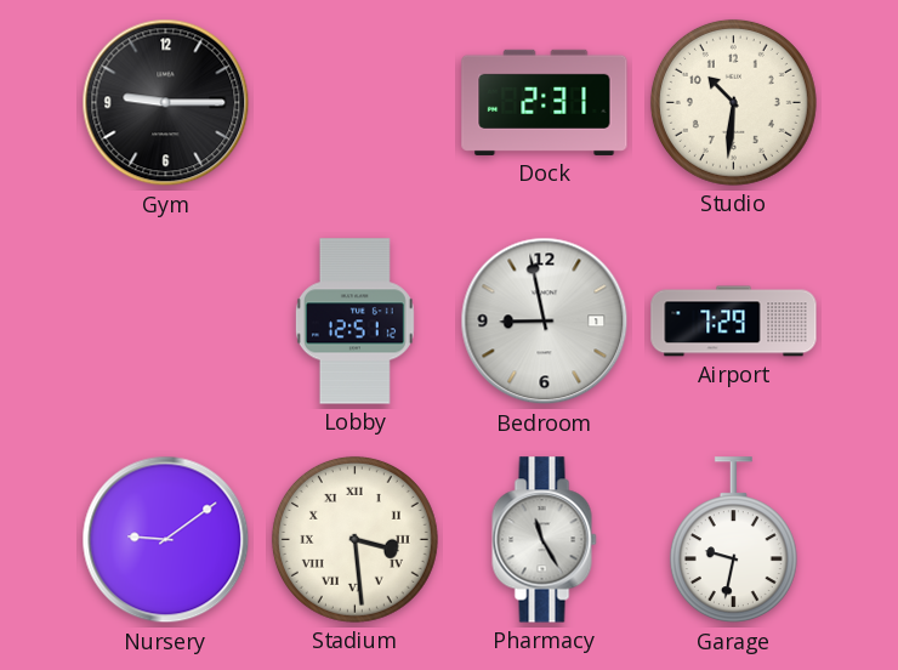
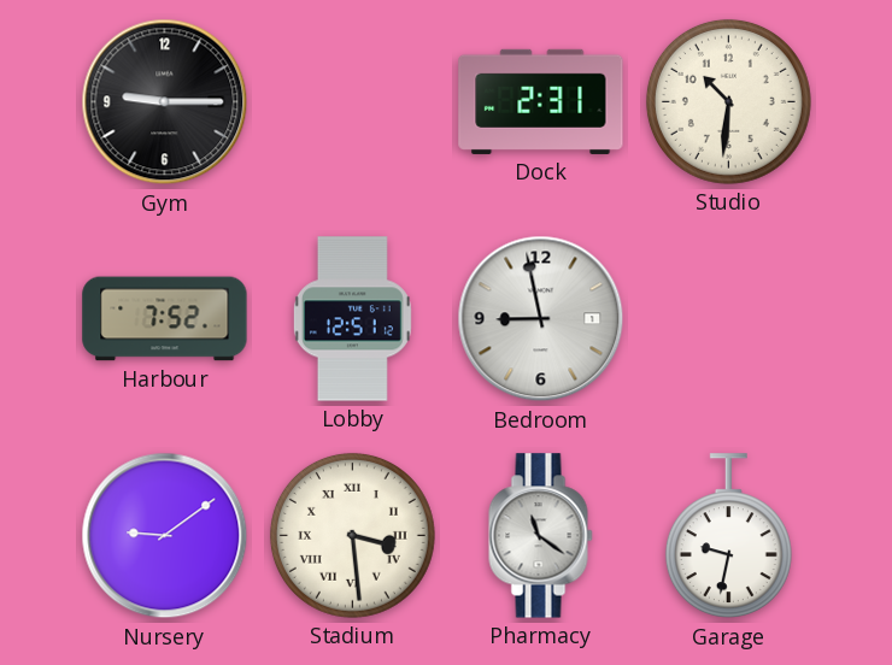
Harbour: none -> 7:52
Airport: 7:29 -> none
Pharmacy: 11:25 -> 11:21
